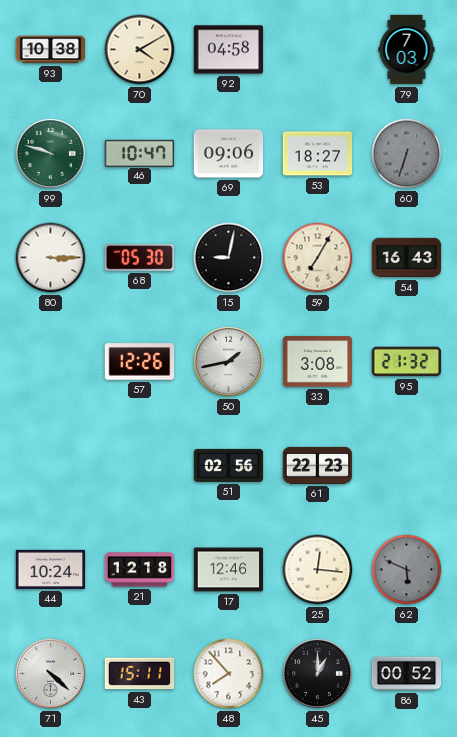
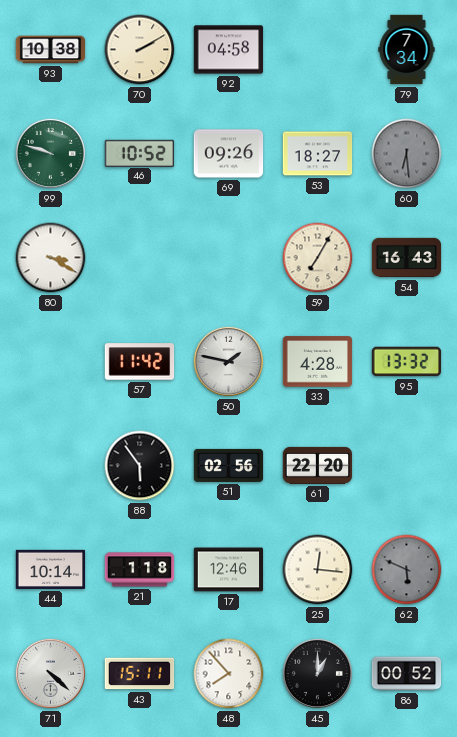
70: 4:10 -> 2:10
79: 7:03 -> 7:34
46: 10:47 -> 10:52
69: 09:06 -> 09:26
60: 6:33 -> 6:29
80: 3:15 -> 3:20
68: 05:30 -> none
15: 9:02 -> none
57: 12:26 -> 11:42
50: 1:43 -> 1:47
33: 3:08 -> 4:28
95: 21:32 -> 13:32
88: none -> 5:54
61: 22:23 -> 22:20
44: 10:24 -> 10:14
21: 12:18 -> 1:18
